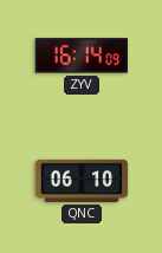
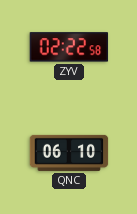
ZYV: 16:14 -> 02:22
